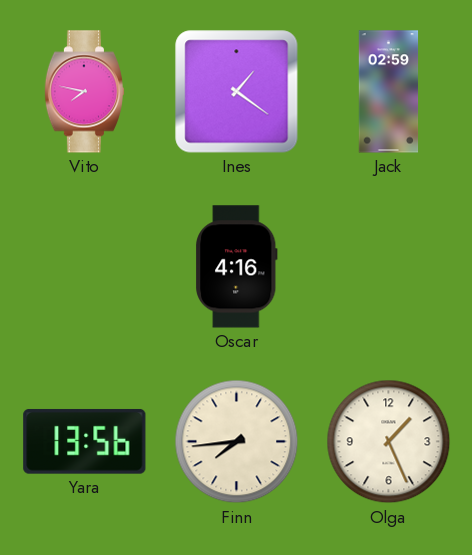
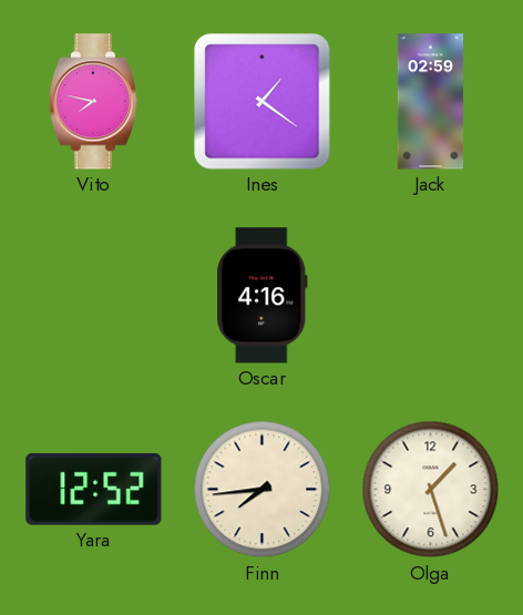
Yara: 13:56 -> 12:52
Olga: 1:26 -> 1:27
